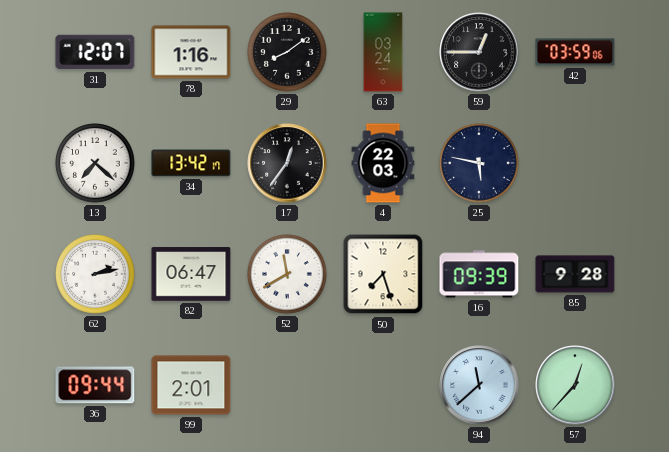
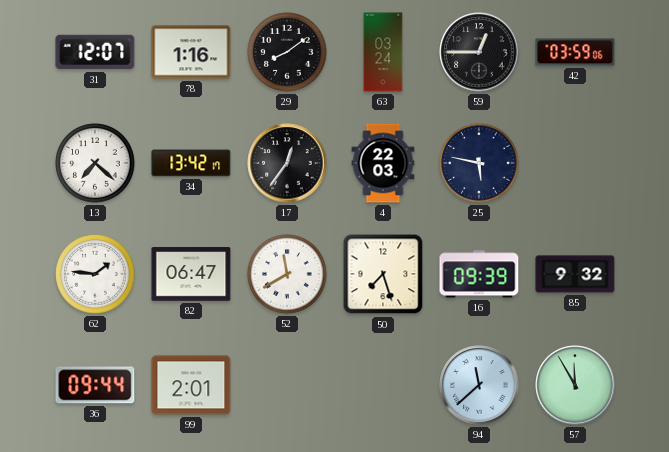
62: 2:13 -> 1:46
85: 9:28 -> 9:32
57: 12:37 -> 11:55
